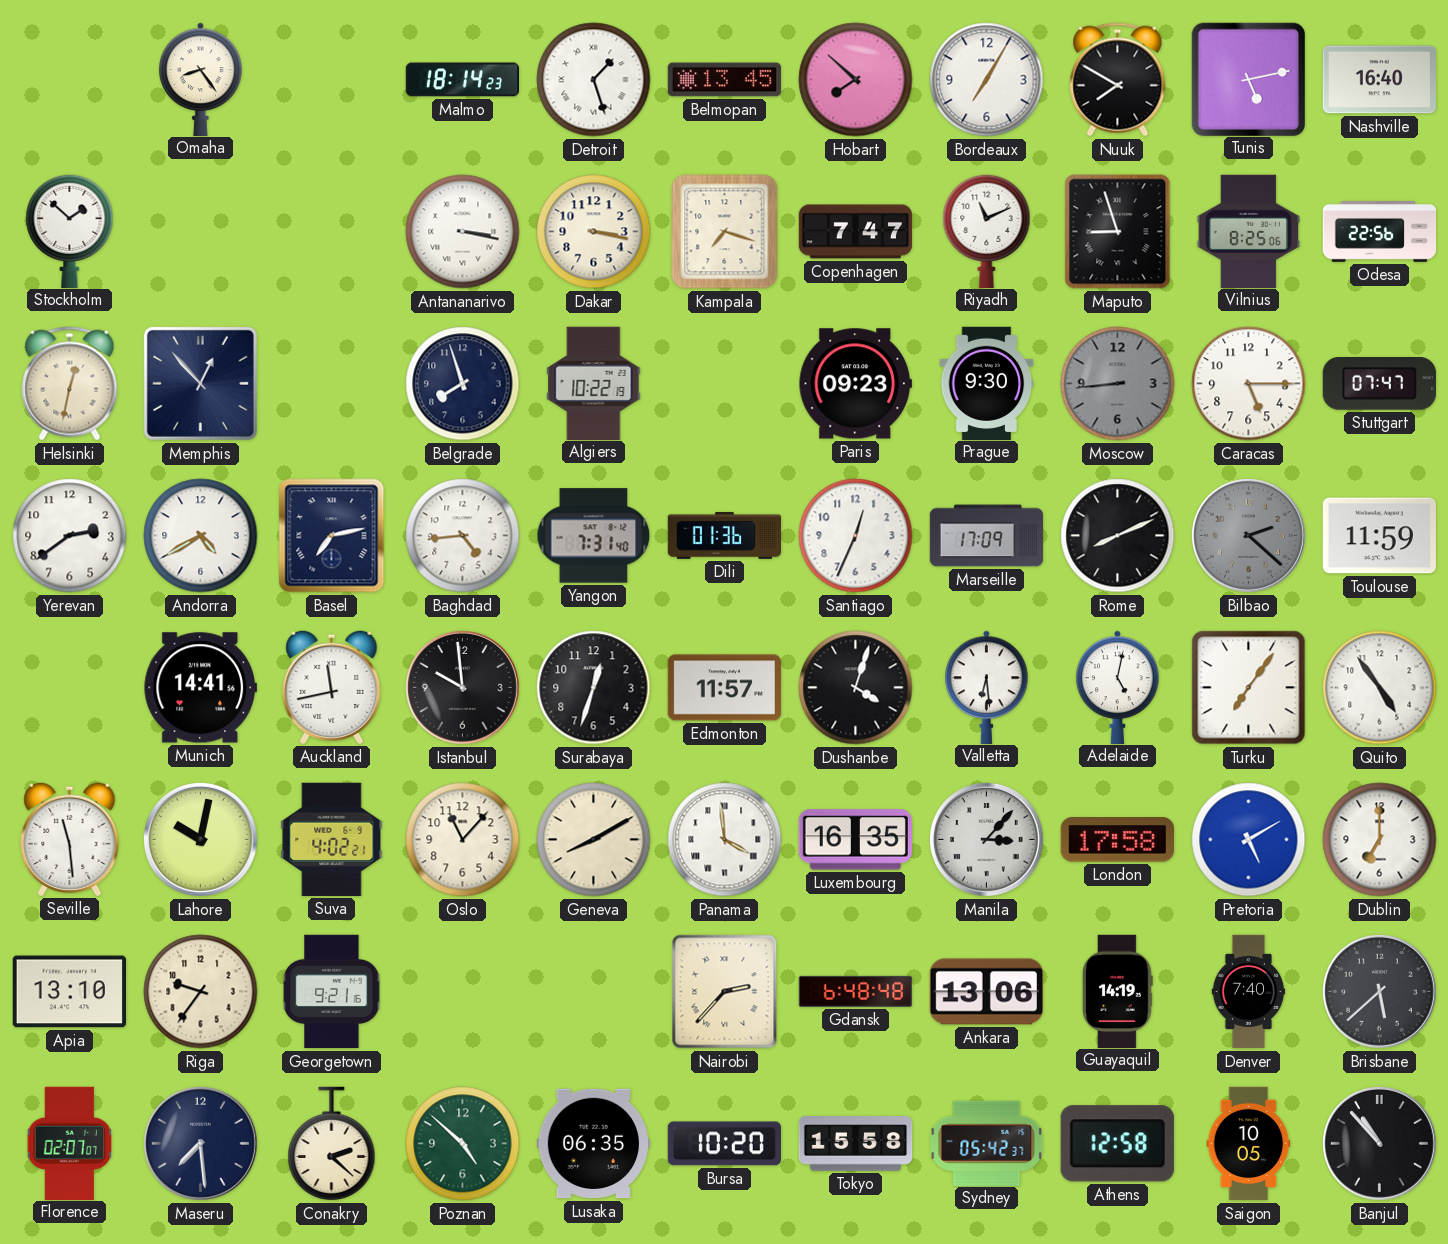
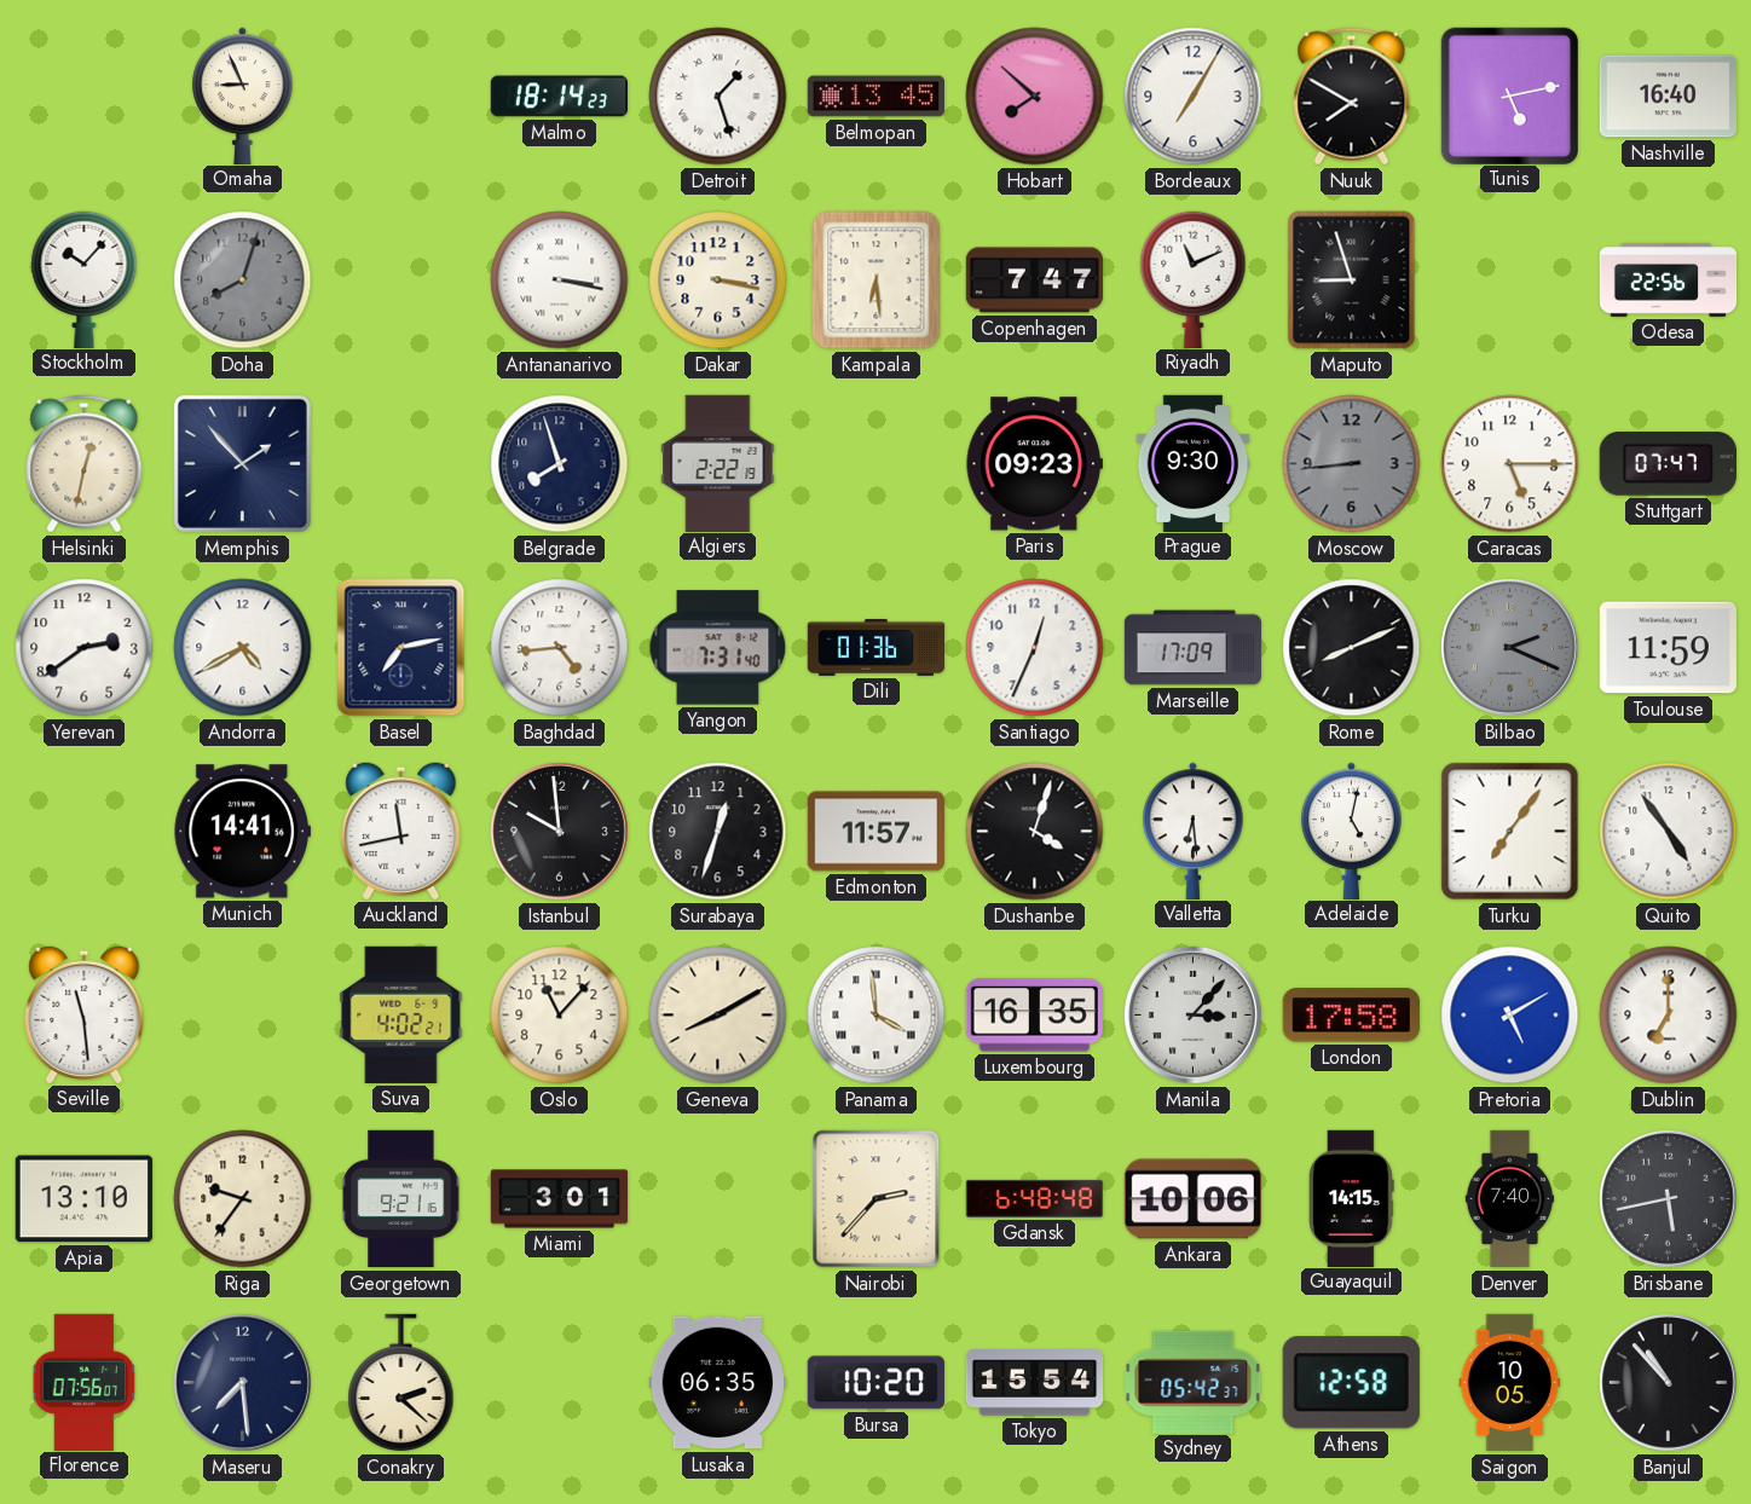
Omaha: 8:24 -> 8:56
Stockholm: 1:52 -> 10:07
Doha: none -> 8:03
Kampala: 7:18 -> 6:29
Vilnius: 8:25 -> none
Memphis: 12:53 -> 1:53
Algiers: 10:22 -> 2:22
Bilbao: 2:22 -> 2:19
Lahore: 10:02 -> none
Miami: none -> 3:01
Ankara: 13:06 -> 10:06
Guayaquil: 14:19 -> 14:15
Brisbane: 5:38 -> 5:43
Florence: 02:07 -> 07:56
Poznan: 4:52 -> none
Tokyo: 15:58 -> 15:54
